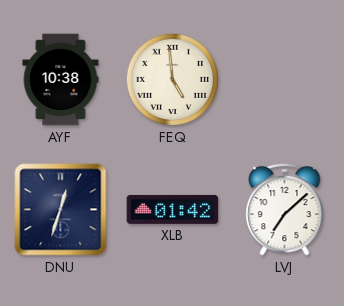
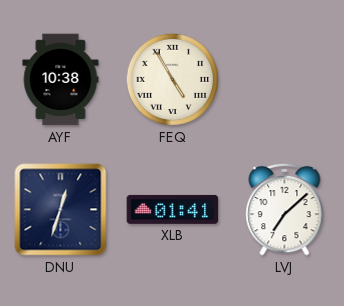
FEQ: 4:59 -> 4:55
XLB: 01:42 -> 01:41
